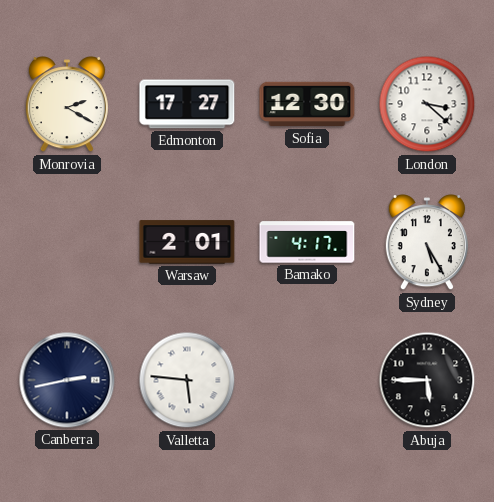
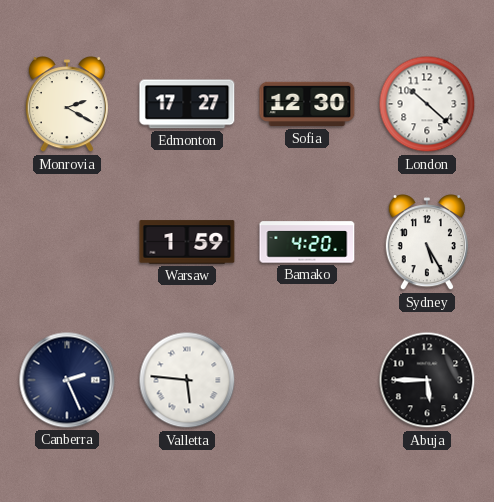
London: 3:22 -> 10:22
Warsaw: 2:01 -> 1:59
Bamako: 4:17 -> 4:20
Canberra: 2:43 -> 2:26
